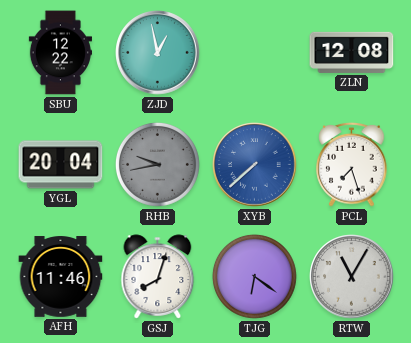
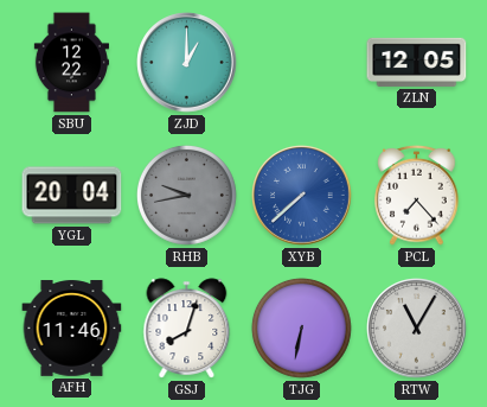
ZJD: 12:58 -> 1:00
ZLN: 12:08 -> 12:05
PCL: 7:27 -> 7:23
TJG: 6:21 -> 6:32
